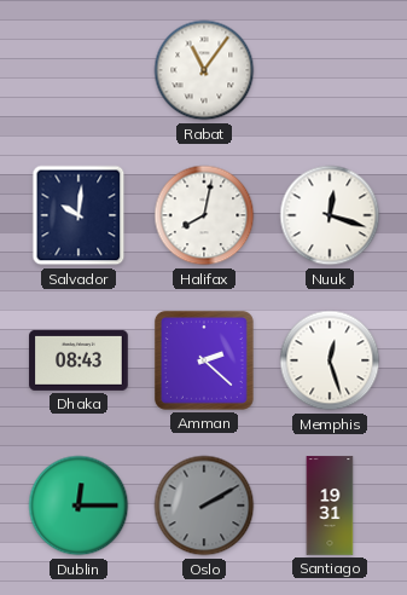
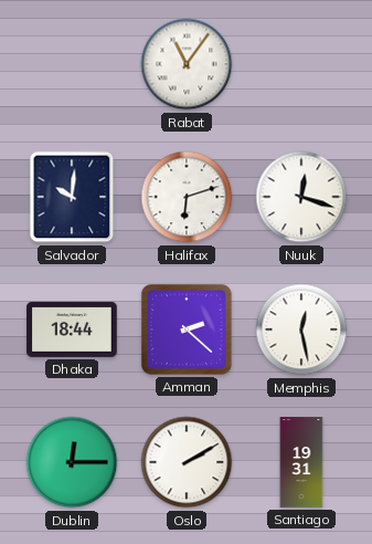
Halifax: 8:02 -> 6:12
Dhaka: 08:43 -> 18:44
Memphis: 12:27 -> 12:28
Oslo dial: grey -> white
